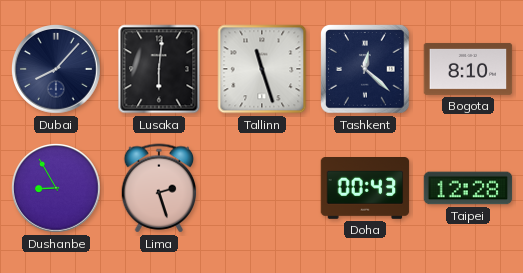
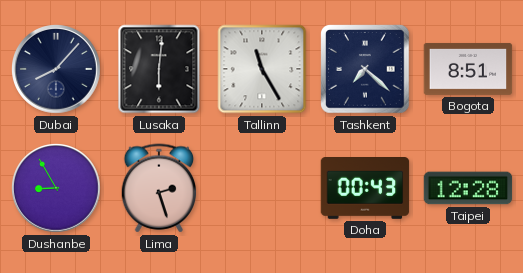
Tallinn: 11:27 -> 11:25
Tashkent: 12:22 -> 7:22
Bogota: 8:10 -> 8:51
